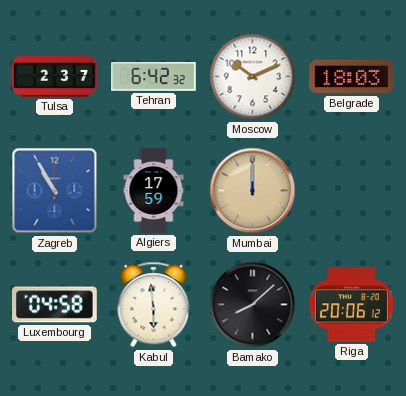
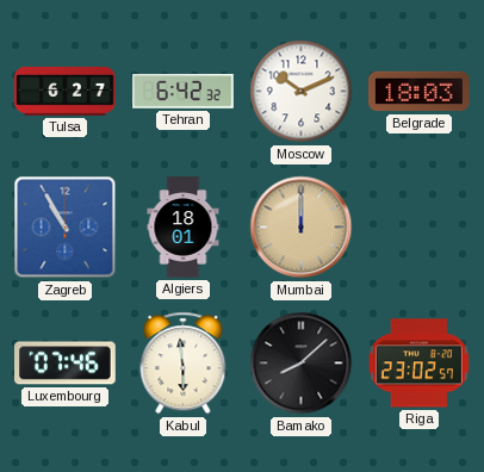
Tulsa: 2:37 -> 6:27
Algiers: 17:59 -> 18:01
Luxembourg: 04:58 -> 07:46
Riga: 20:06 -> 23:02
